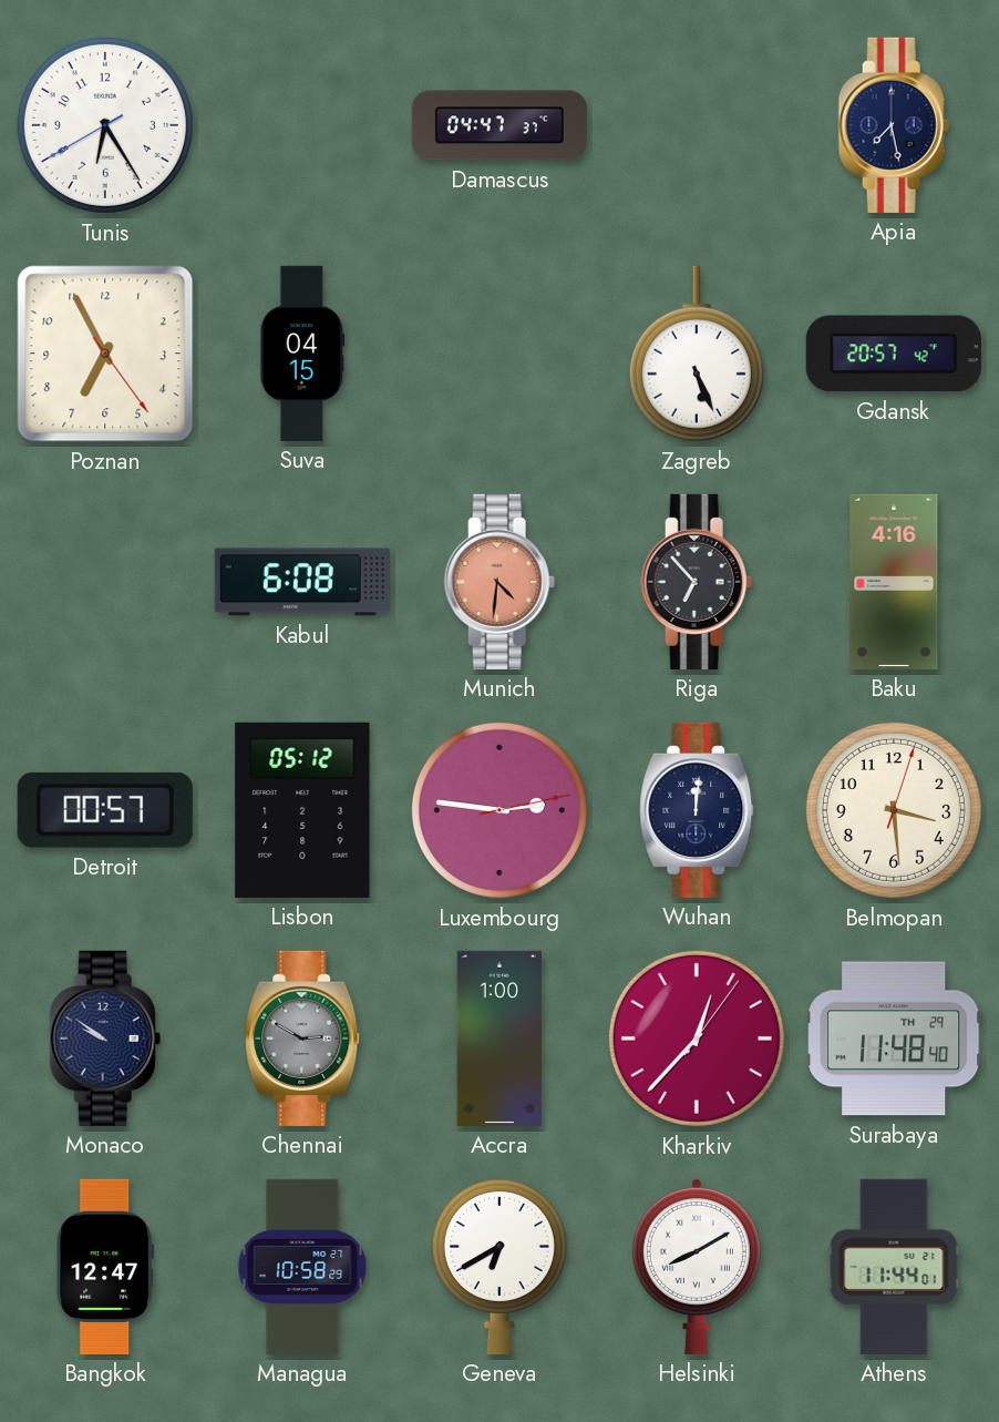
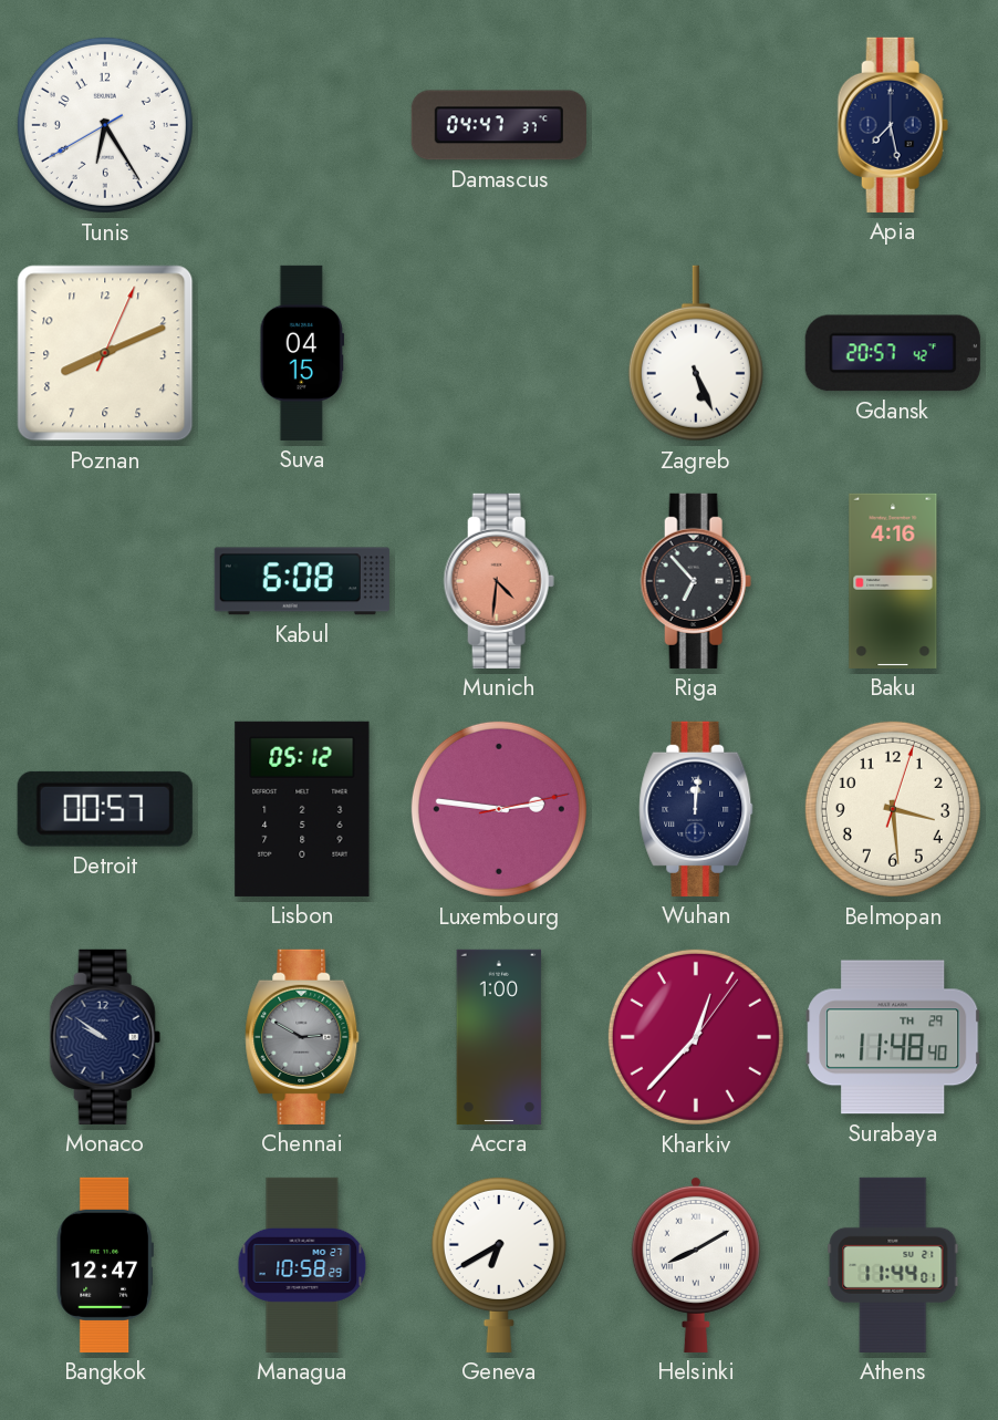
Poznan: 6:55 -> 8:11
